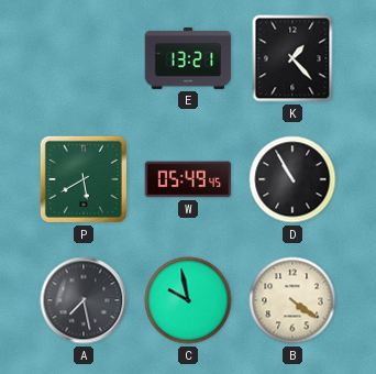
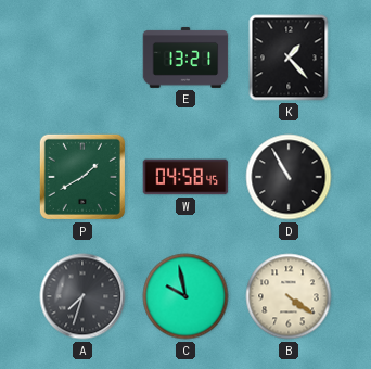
P: 5:40 -> 1:40
W: 05:49 -> 04:58
A: 7:28 -> 7:33
